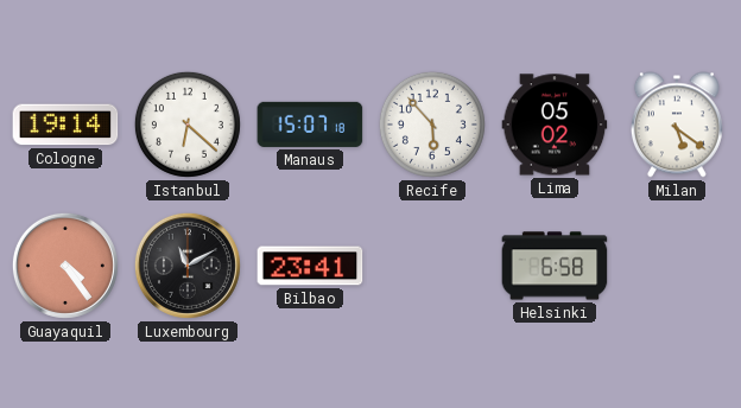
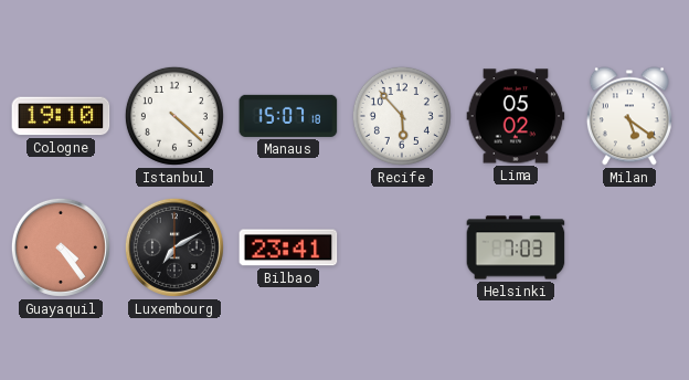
Cologne: 19:14 -> 19:10
Istanbul: 6:22 -> 4:22
Luxembourg: 11:10 -> 7:10
Helsinki: 6:58 -> 7:03
